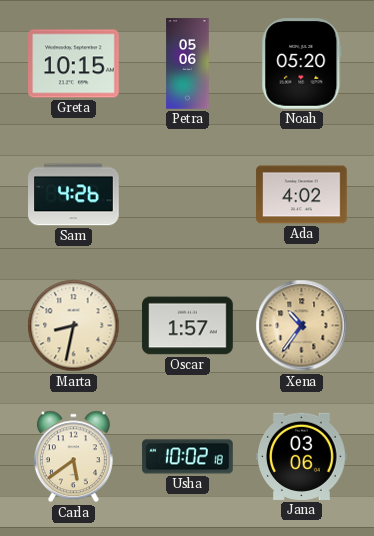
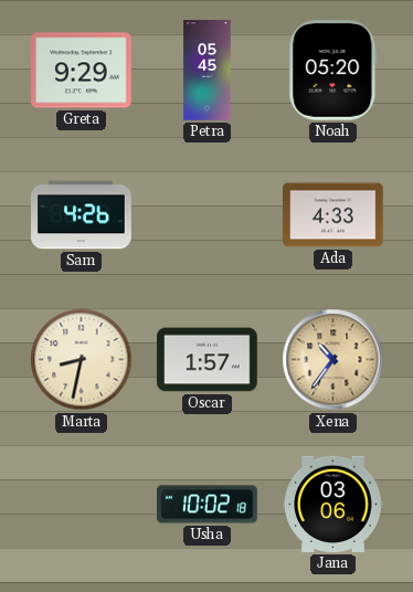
Greta: 10:15 -> 9:29
Petra: 05:06 -> 05:45
Ada: 4:02 -> 4:33
Carla: 5:39 -> none
